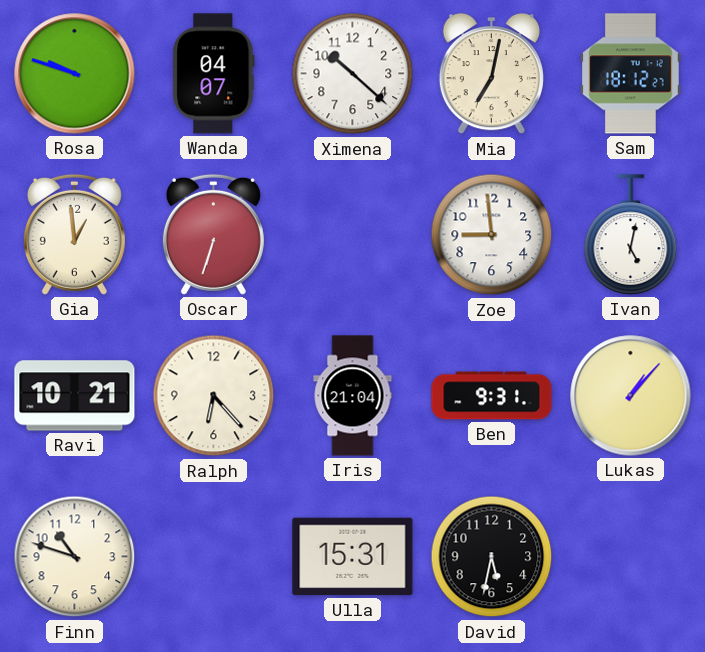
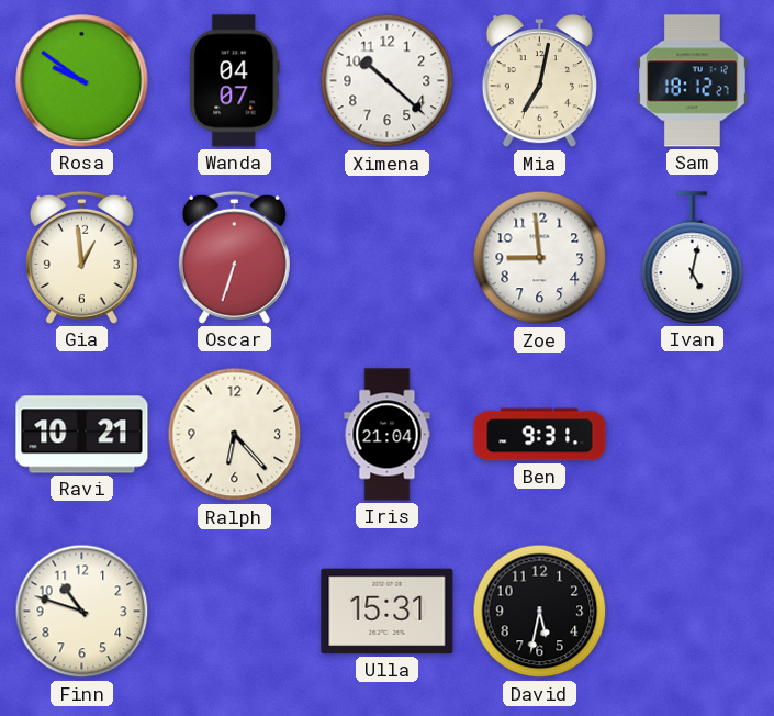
Rosa: 9:48 -> 9:51
Lukas: 1:07 -> none
